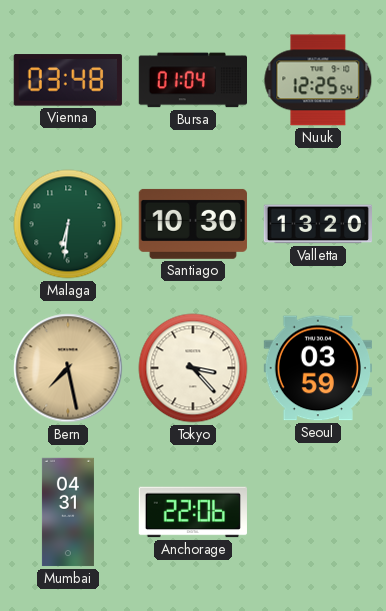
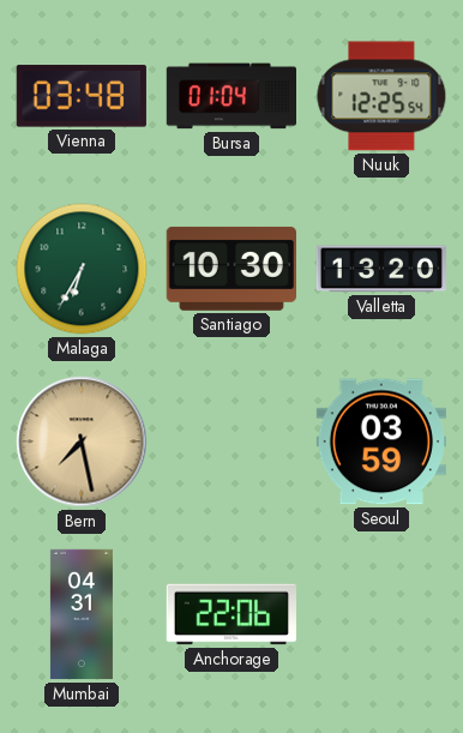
Malaga: 6:31 -> 6:35
Tokyo: 3:23 -> none
